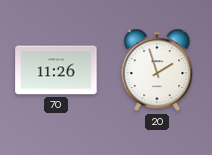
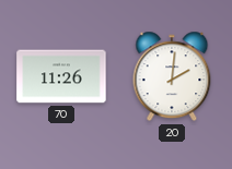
20: 1:57 -> 2:01
